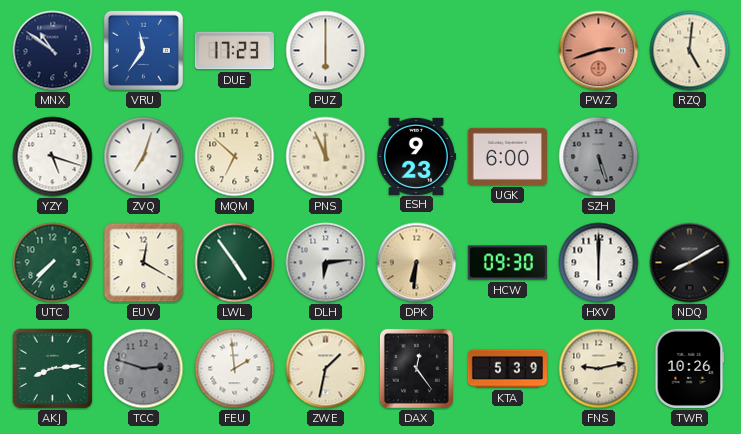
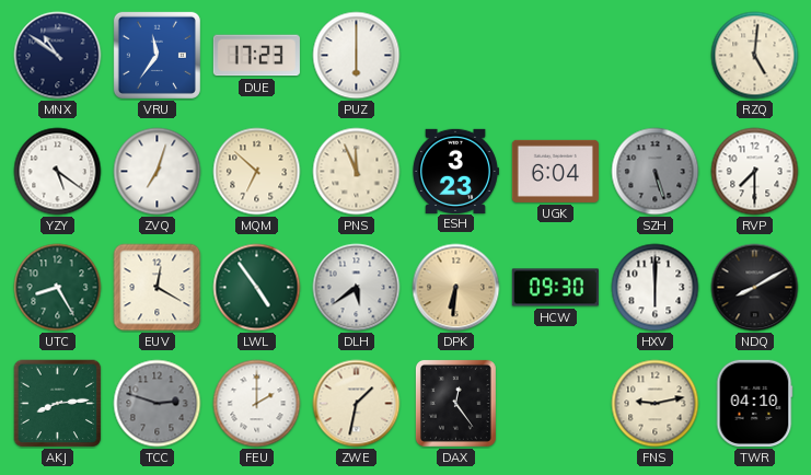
PWZ: 2:42 -> none
YZY: 5:18 -> 5:21
ESH: 9:23 -> 3:23
UGK: 6:00 -> 6:04
RVP: none -> 7:30
UTC: 7:37 -> 8:25
DLH: 6:14 -> 5:39
FEU: 1:59 -> 2:00
KTA: 5:39 -> none
TWR: 10:26 -> 04:10
